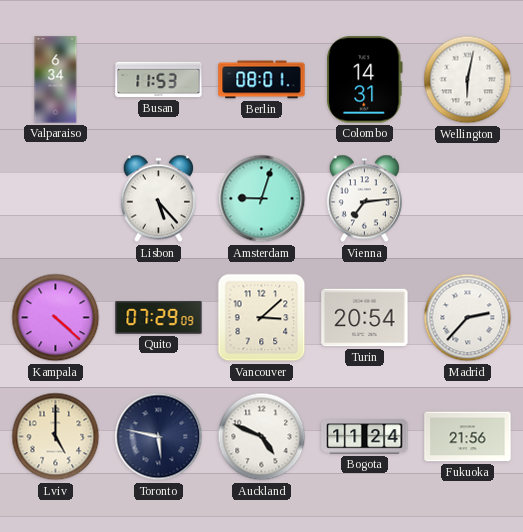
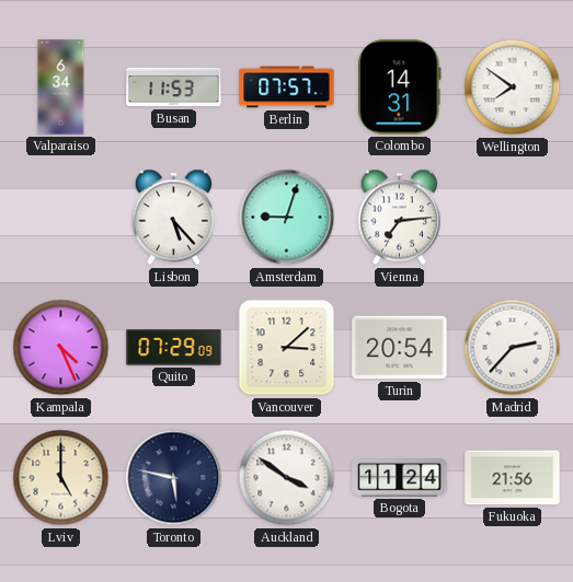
Berlin: 08:01 -> 07:57
Wellington: 6:02 -> 7:51
Kampala: 4:22 -> 4:26
Auckland: 4:49 -> 3:51
